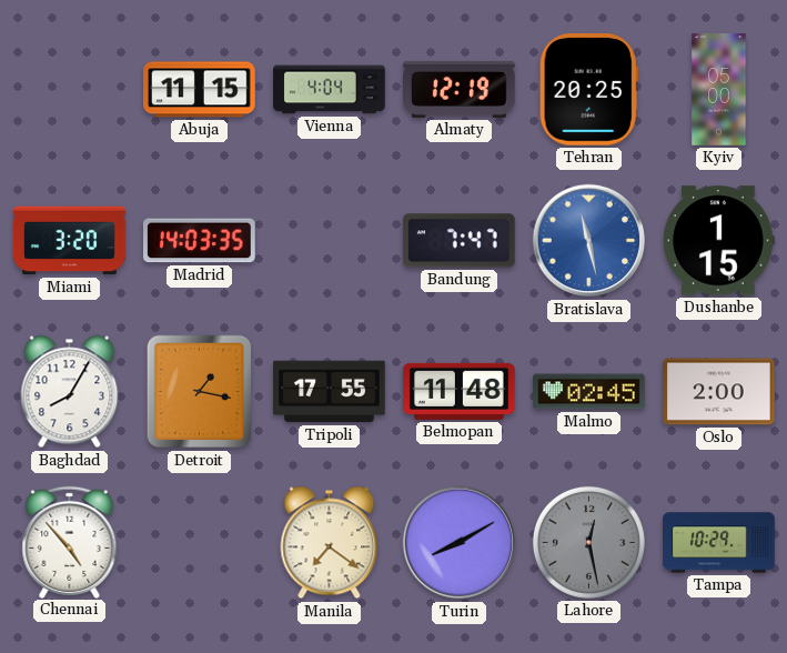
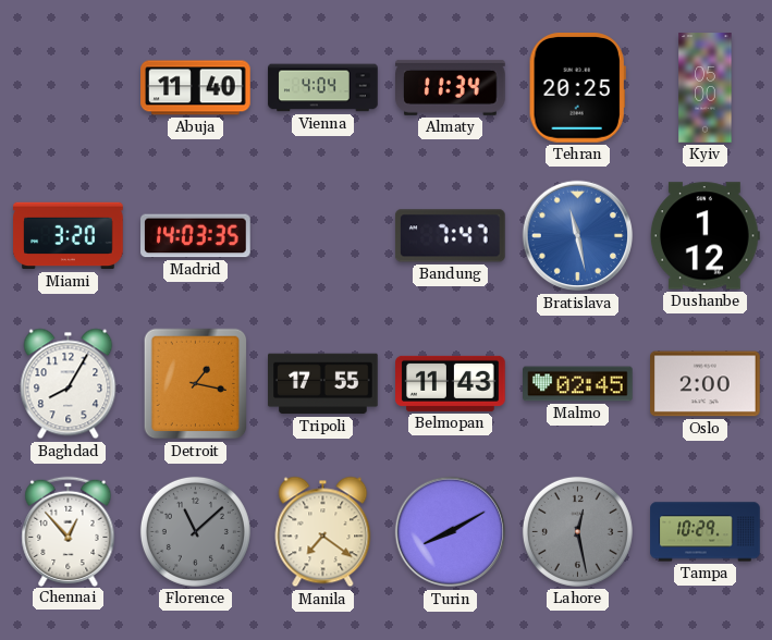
Abuja: 11:15 -> 11:40
Almaty: 12:19 -> 11:34
Dushanbe: 1:15 -> 1:12
Belmopan: 11:48 -> 11:43
Chennai: 4:53 -> 12:53
Florence: none -> 11:08
